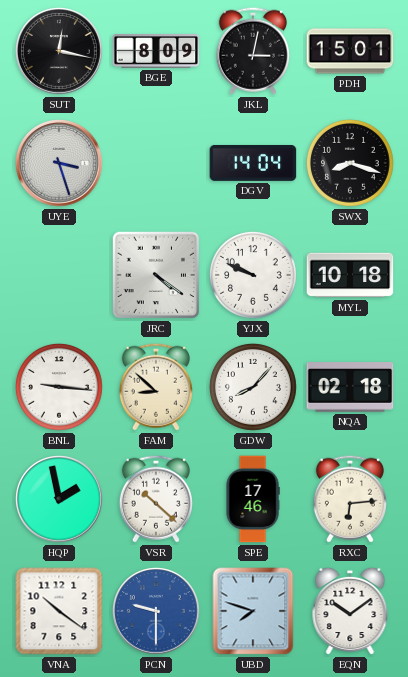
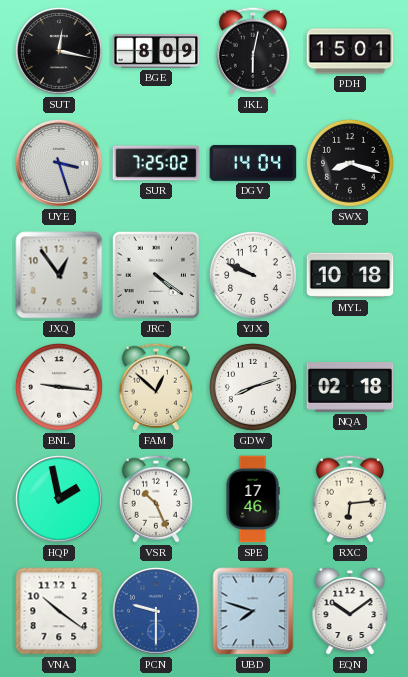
JKL: 3:02 -> 6:02
SUR: none -> 7:25
JXQ: none -> 12:54
FAM: 8:52 -> 12:52
GDW: 8:07 -> 8:12
VSR: 10:22 -> 10:26
